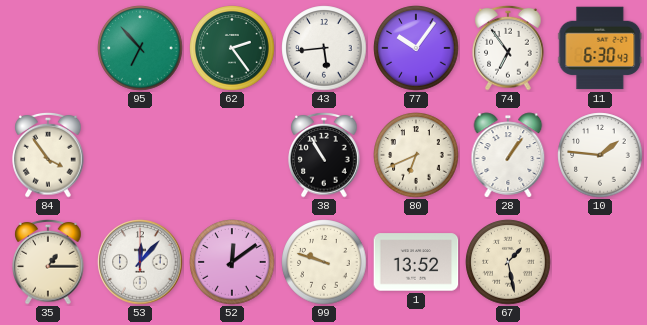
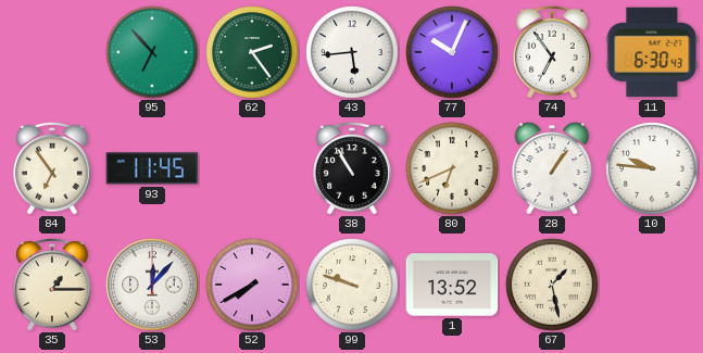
77: 10:06 -> 10:04
84: 3:54 -> 6:54
93: none -> 11:45
10: 1:46 -> 9:46
52: 12:09 -> 7:40
